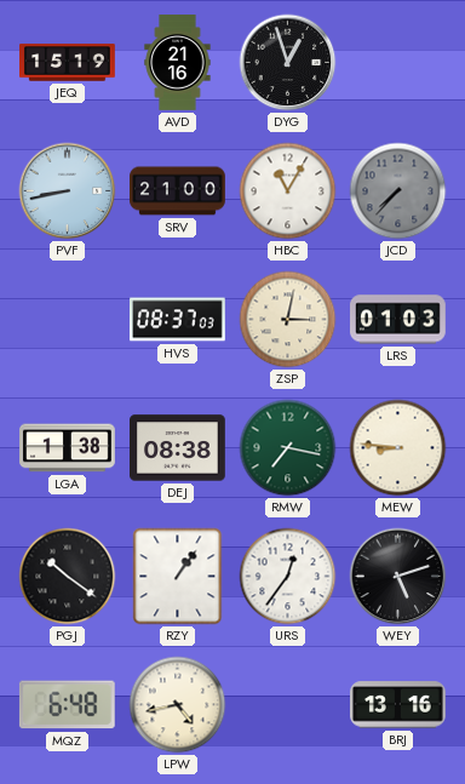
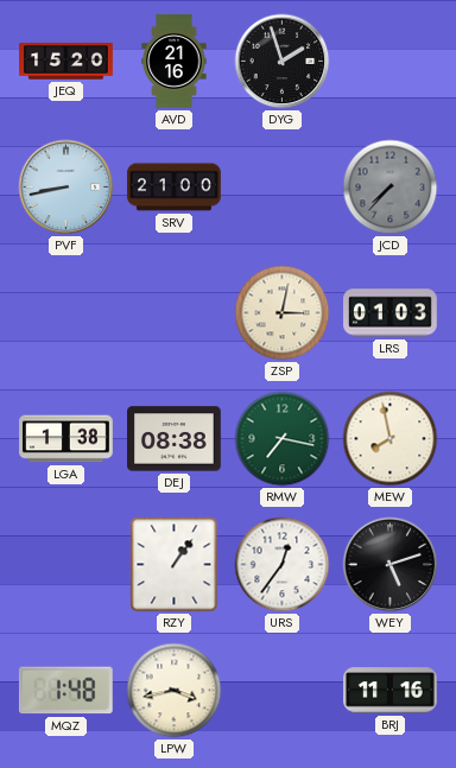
JEQ: 15:19 -> 15:20
DYG: 12:57 -> 1:57
HBC: 11:05 -> none
HVS: 08:37 -> none
MEW: 8:46 -> 7:58
PGJ: 10:21 -> none
MQZ: 6:48 -> 1:48
LPW: 4:43 -> 3:43
BRJ: 13:16 -> 11:16
